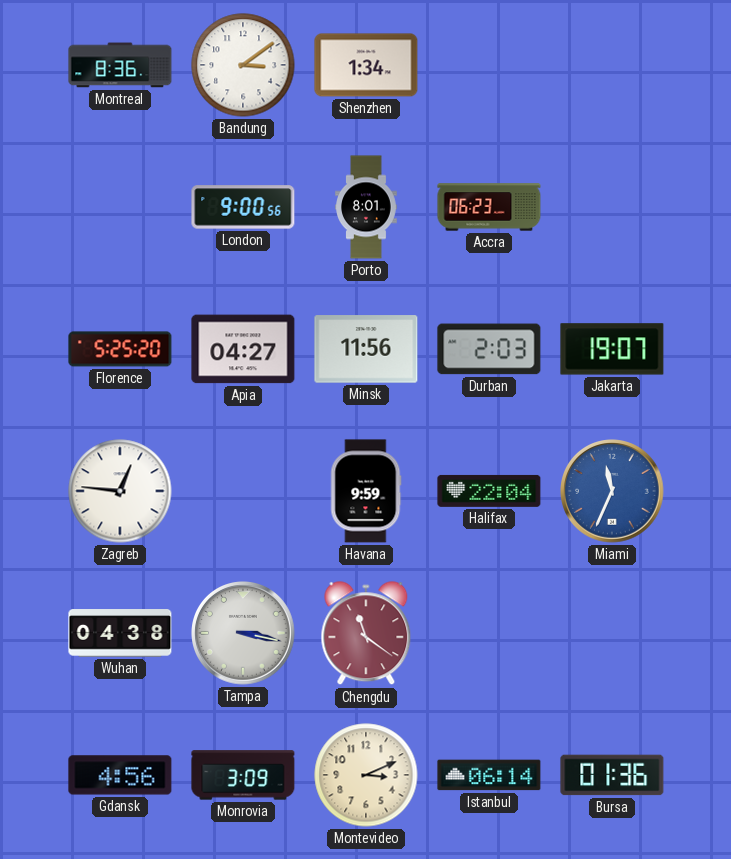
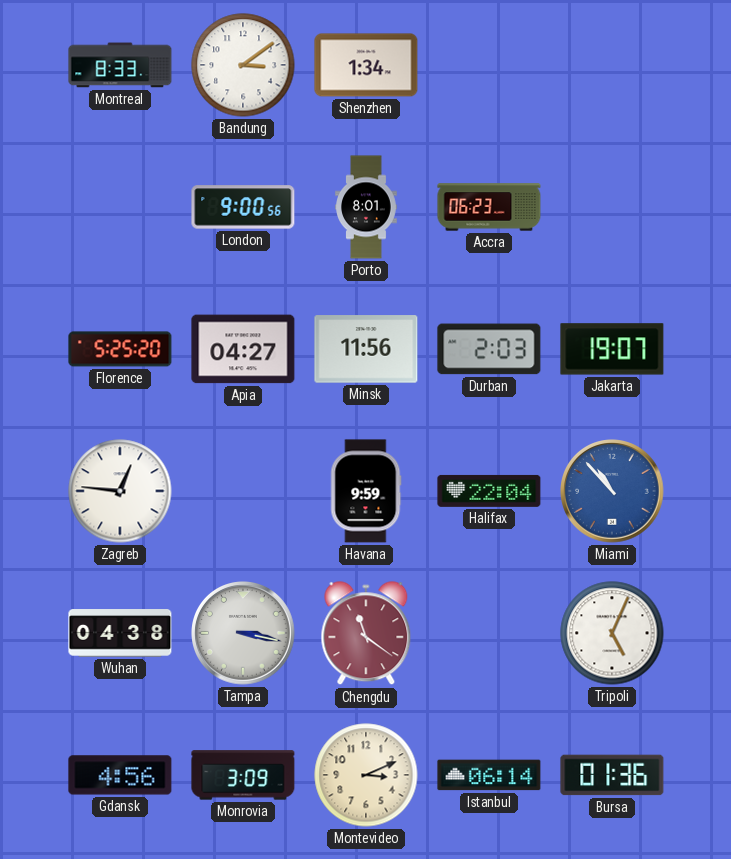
Montreal: 8:36 -> 8:33
Miami: 11:34 -> 10:53
Tripoli: none -> 5:04
